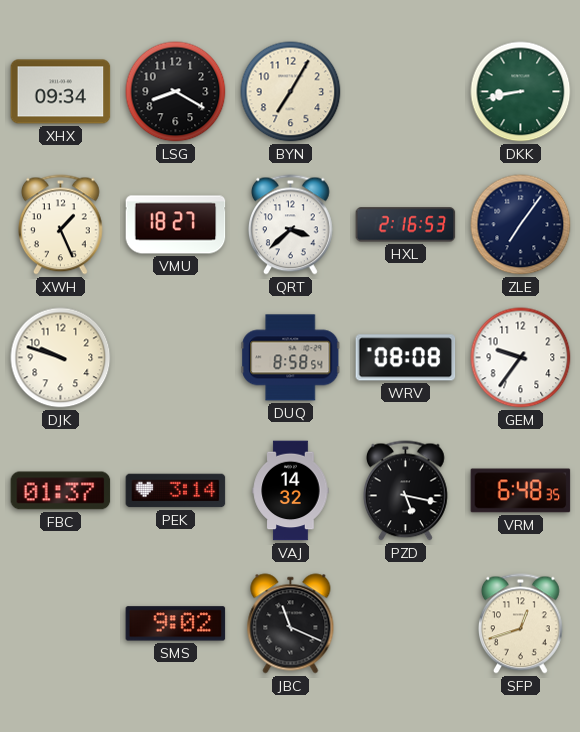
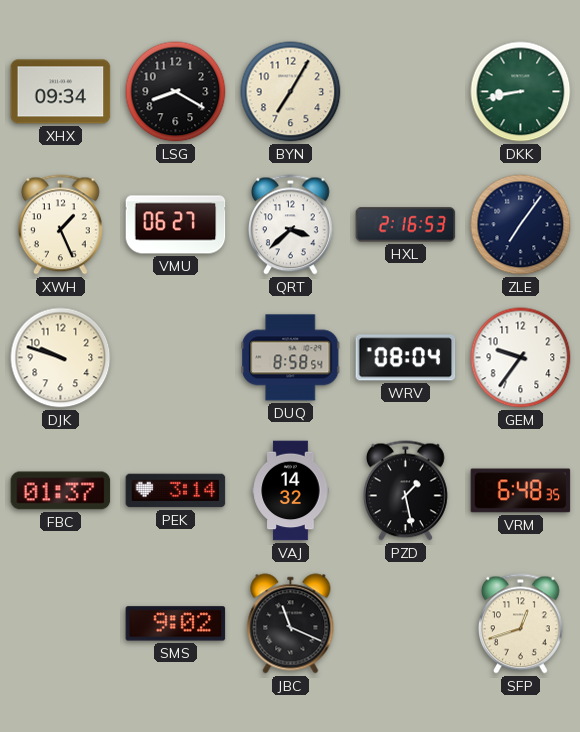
VMU: 18:27 -> 06:27
WRV: 08:08 -> 08:04
PZD: 5:17 -> 1:28
